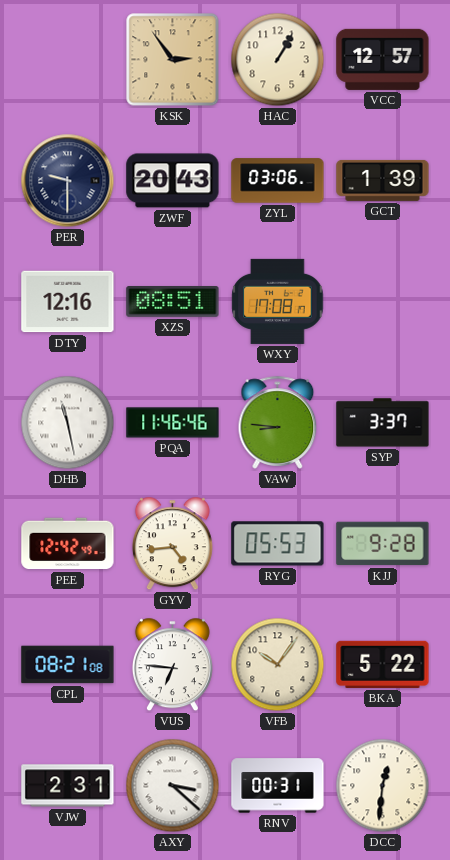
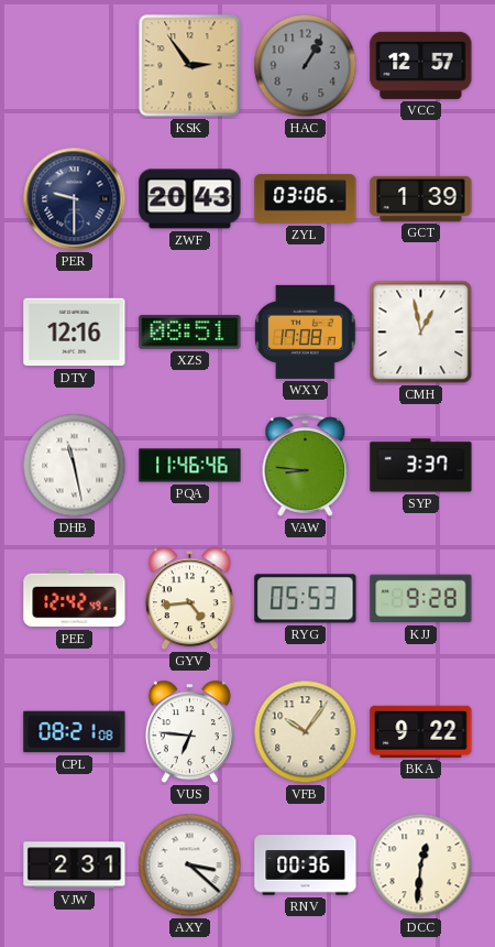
HAC dial: cream -> grey
CMH: none -> 12:58
BKA: 5:22 -> 9:22
RNV: 00:31 -> 00:36
